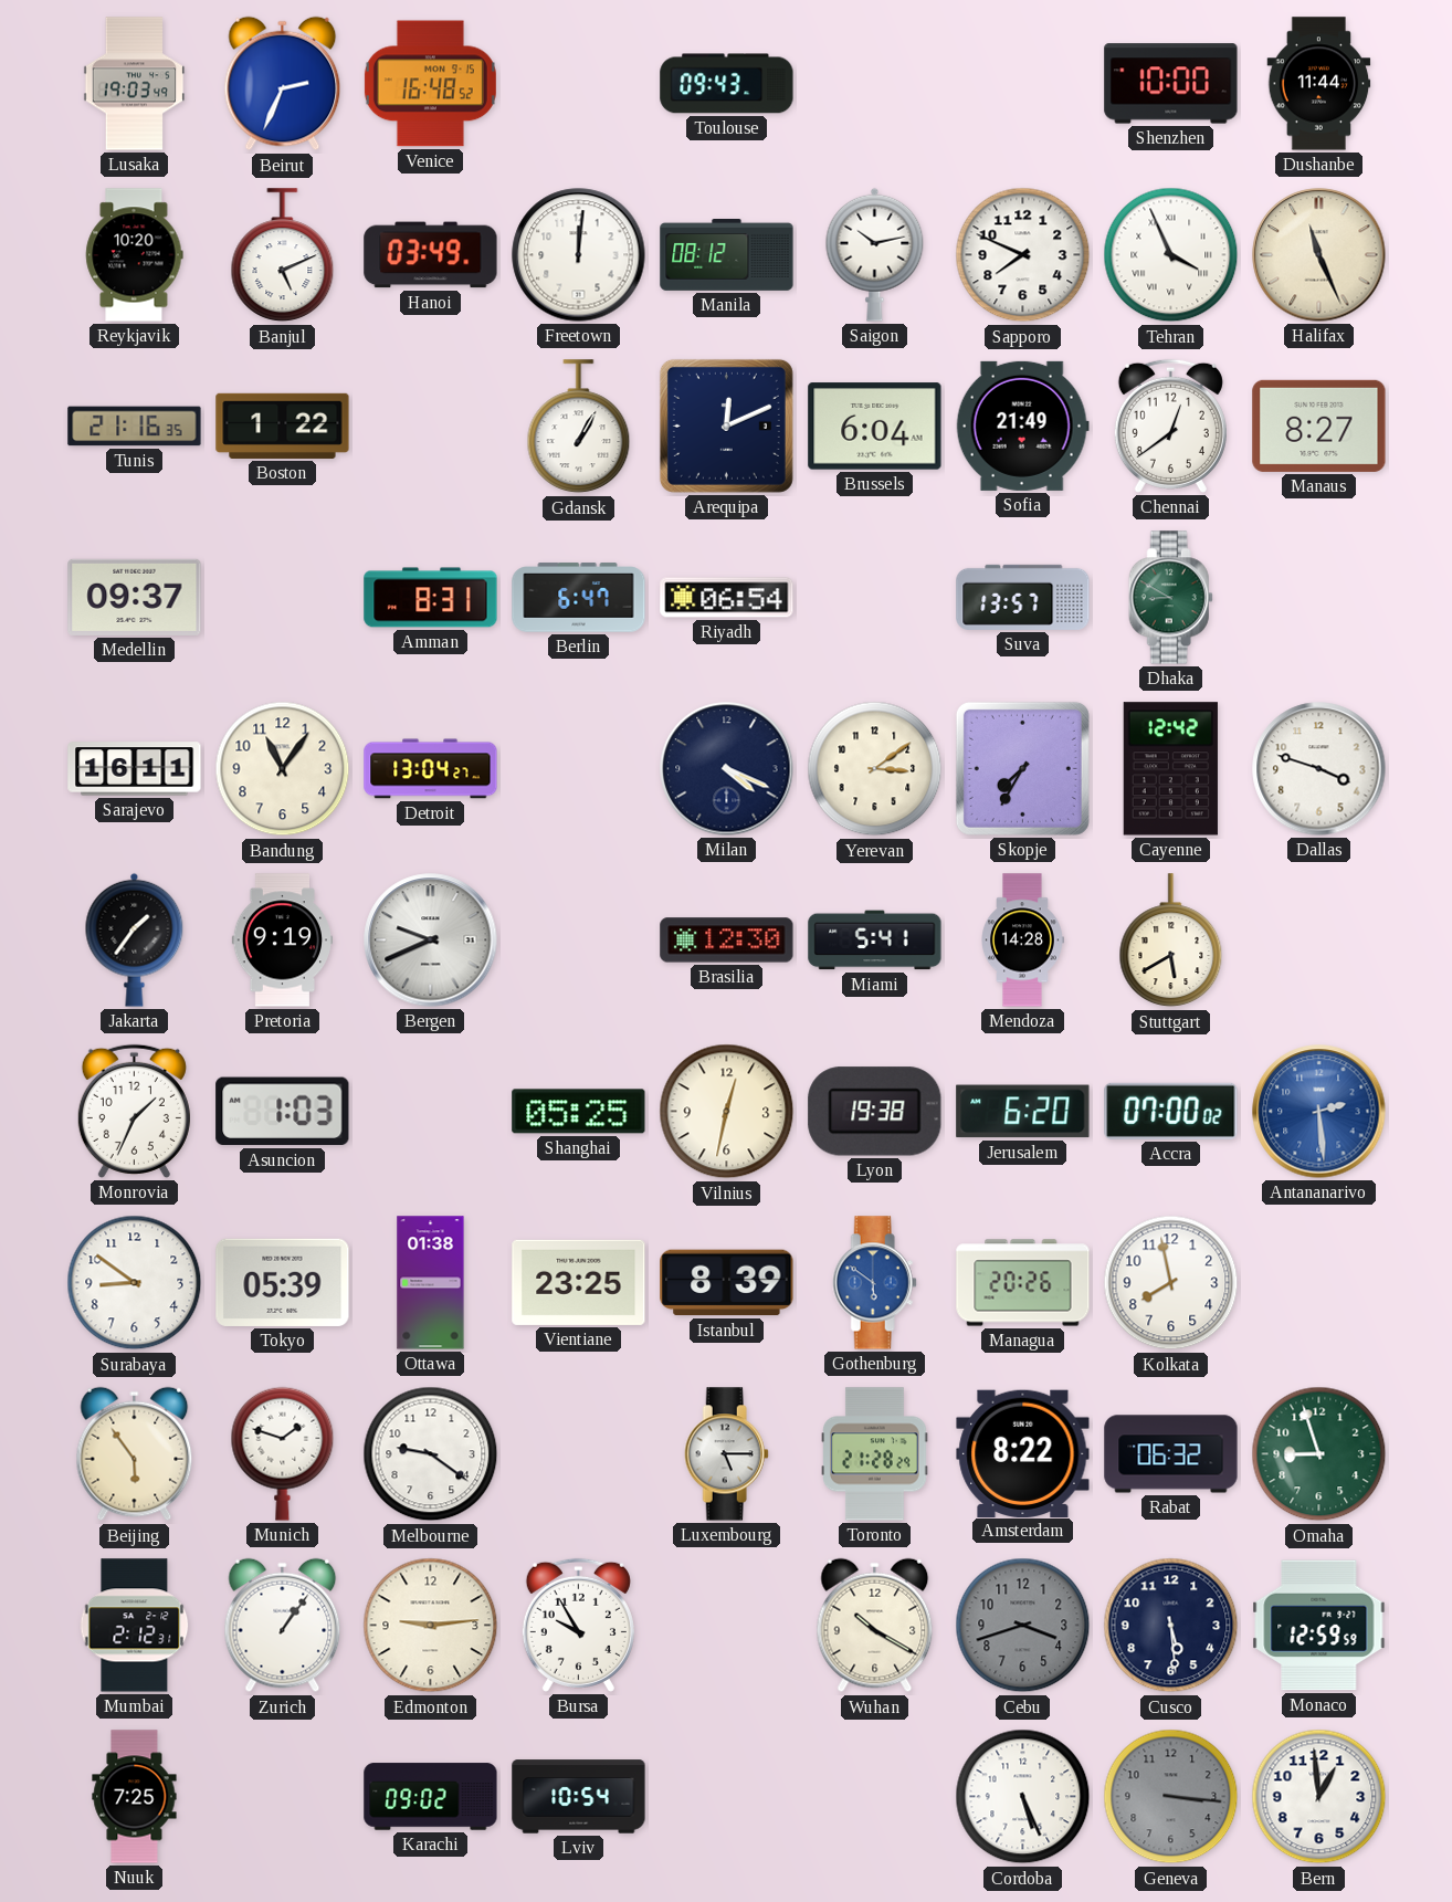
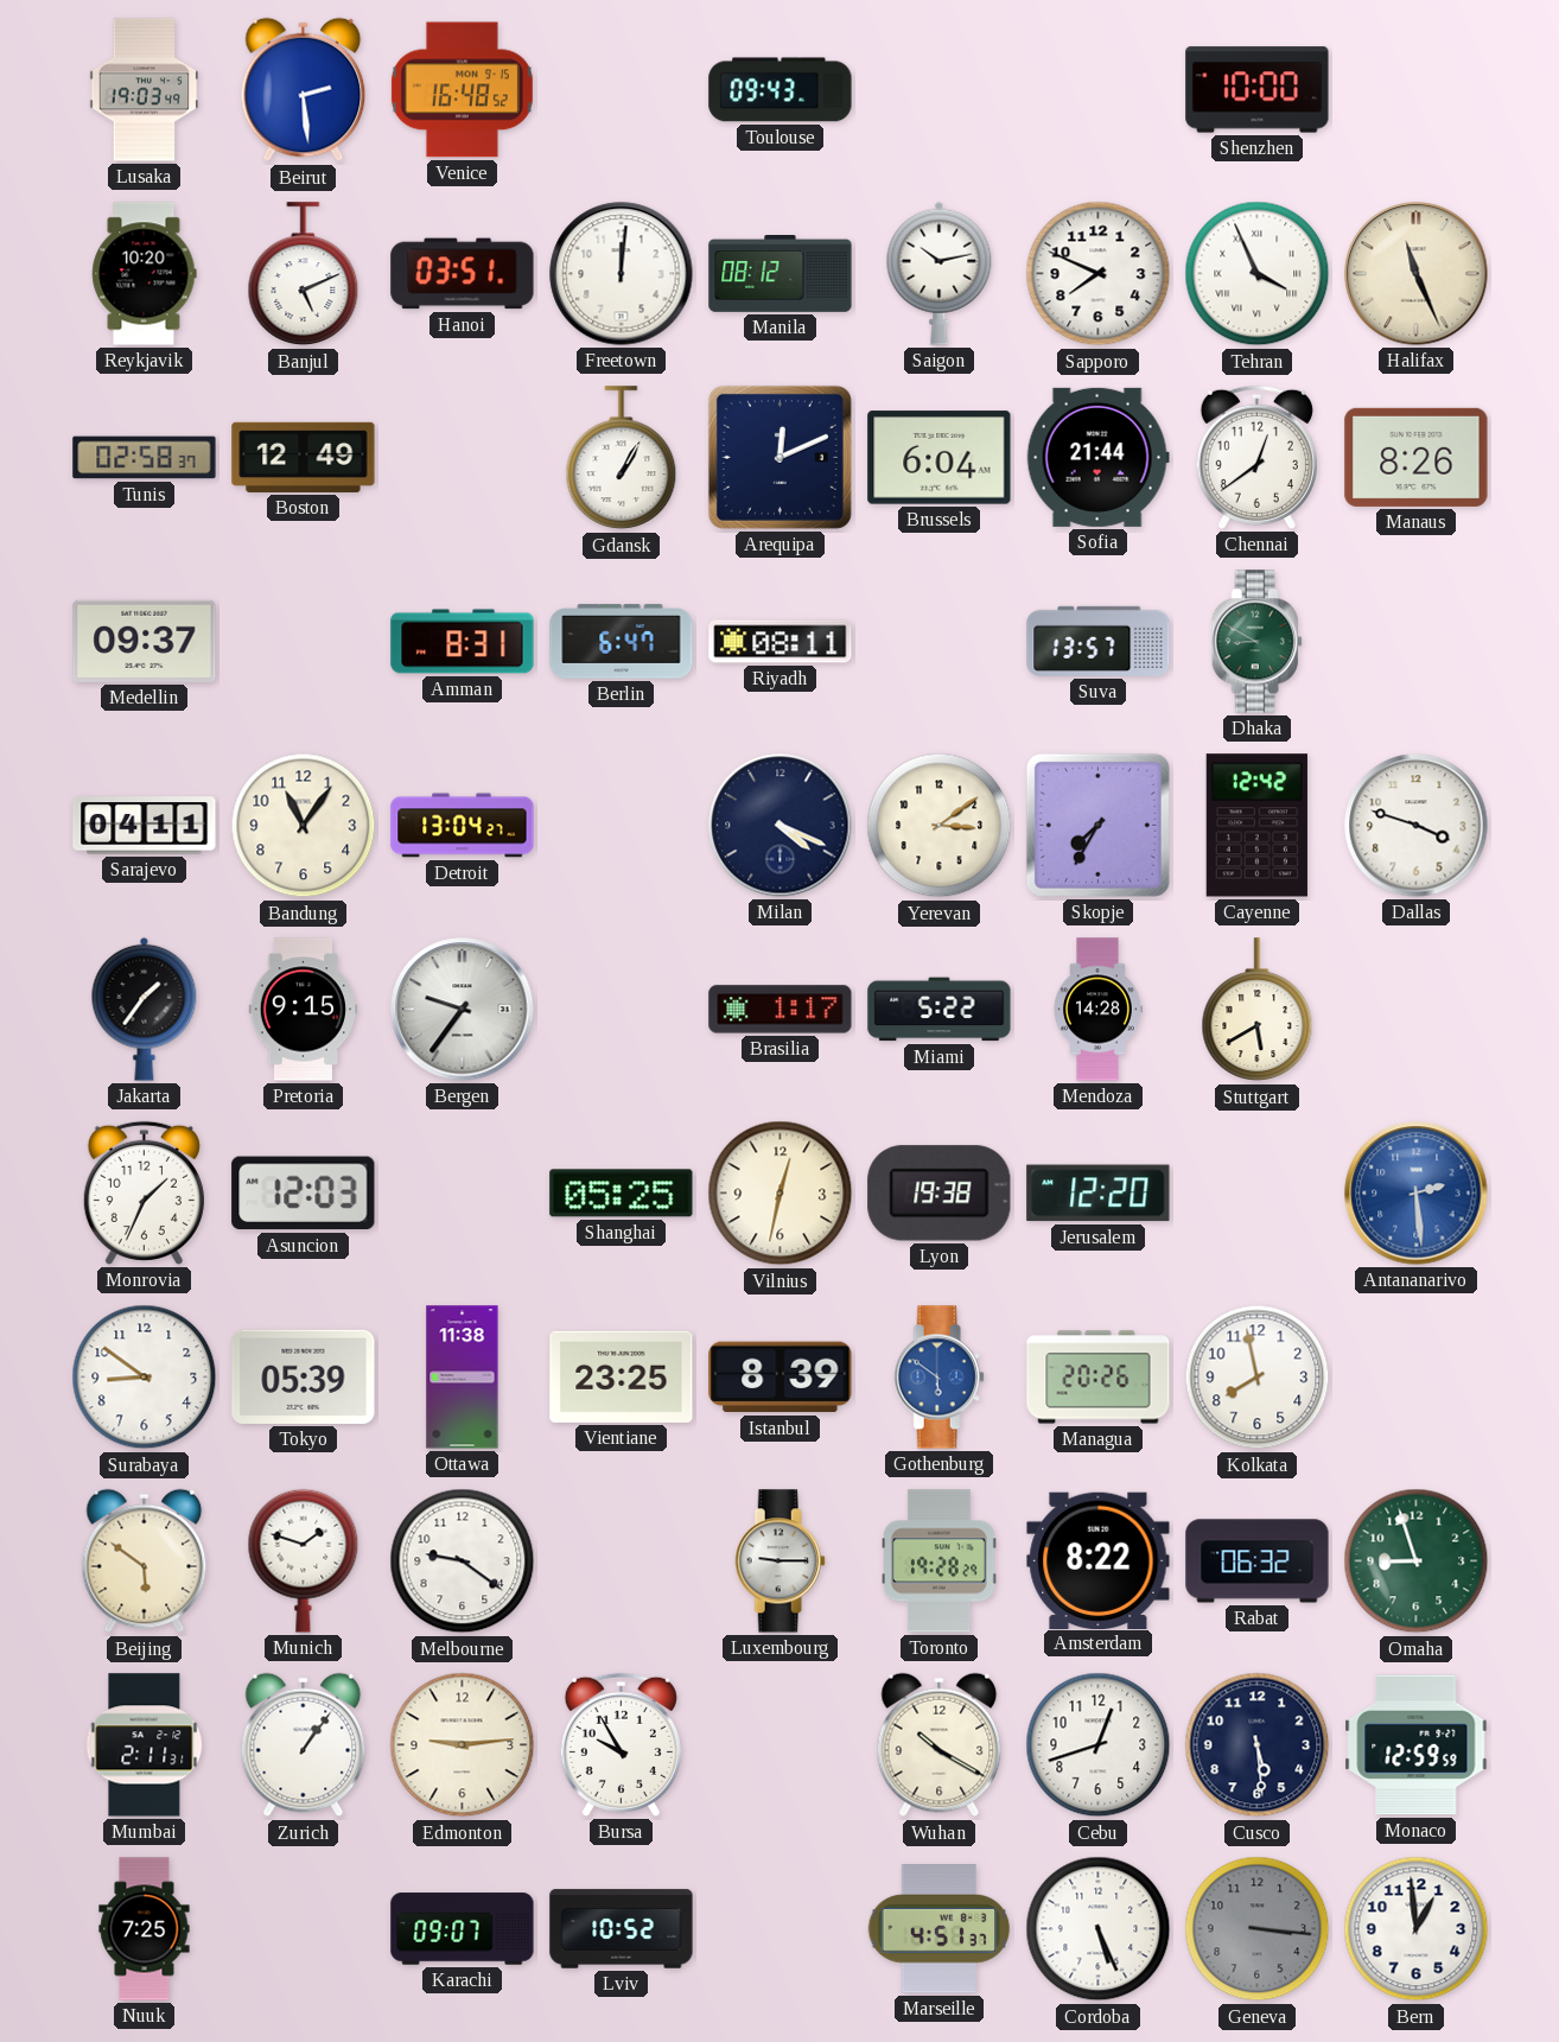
Beirut: 2:34 -> 2:29
Dushanbe: 11:44 -> none
Hanoi: 03:49 -> 03:51
Tunis: 21:16 -> 02:58
Boston: 1:22 -> 12:49
Sofia: 21:49 -> 21:44
Manaus: 8:27 -> 8:26
Riyadh: 06:54 -> 08:11
Sarajevo: 16:11 -> 04:11
Pretoria: 9:19 -> 9:15
Bergen: 9:41 -> 9:36
Brasilia: 12:30 -> 1:17
Miami: 5:41 -> 5:22
Asuncion: 1:03 -> 12:03
Jerusalem: 6:20 -> 12:20
Accra: 07:00 -> none
Ottawa: 01:38 -> 11:38
Beijing: 5:54 -> 5:51
Luxembourg: 5:15 -> 9:15
Toronto: 21:28 -> 19:28
Mumbai: 2:12 -> 2:11
Cebu: 3:42 -> 12:42
Cebu dial: grey -> white
Karachi: 09:02 -> 09:07
Lviv: 10:54 -> 10:52
Marseille: none -> 4:51
